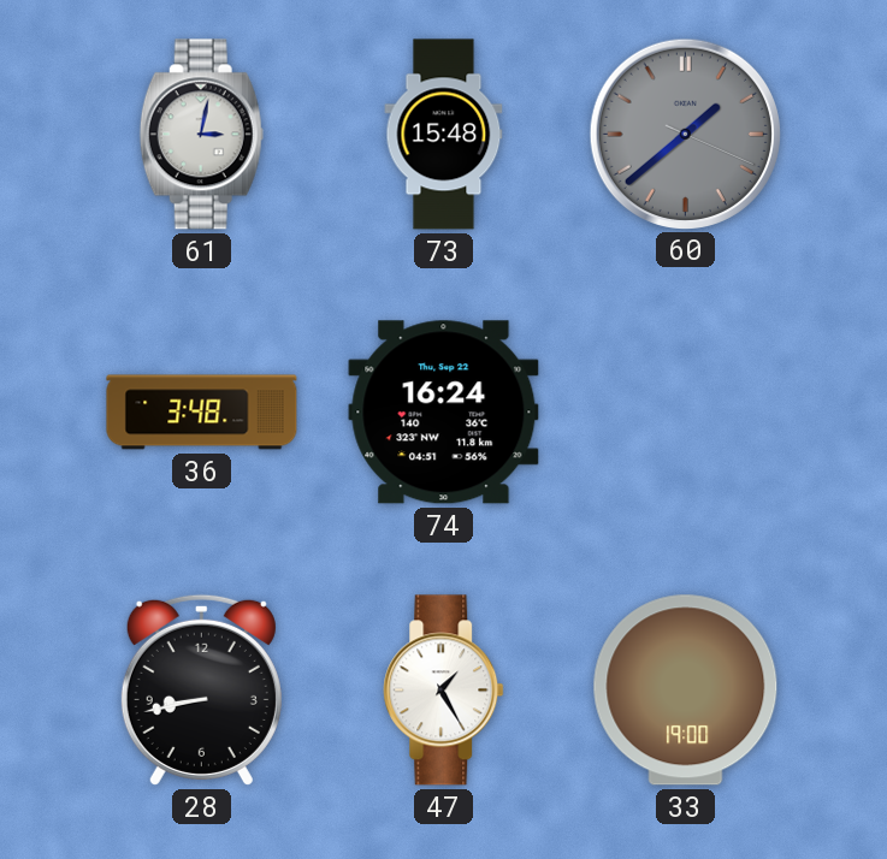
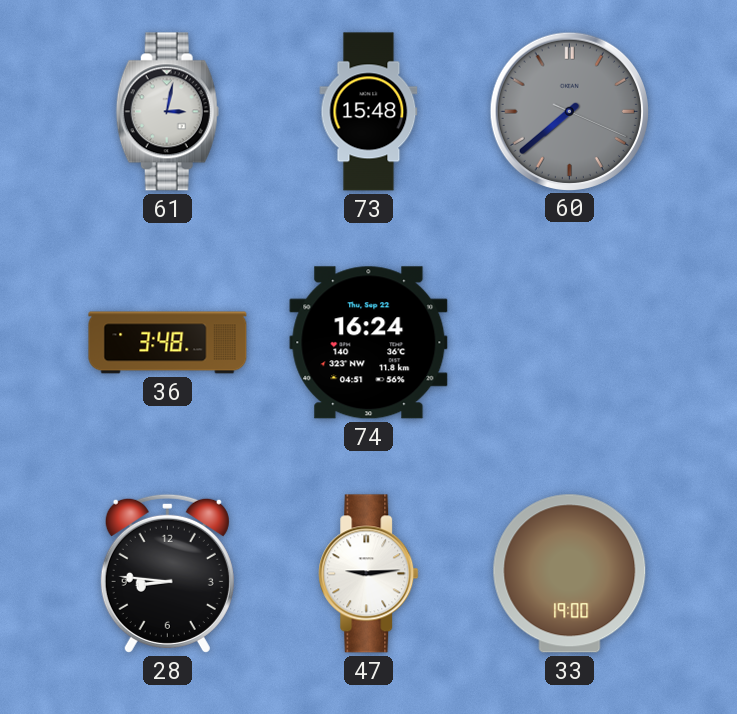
60: 1:38 -> 7:38
28: 8:43 -> 8:46
47: 1:25 -> 9:14
